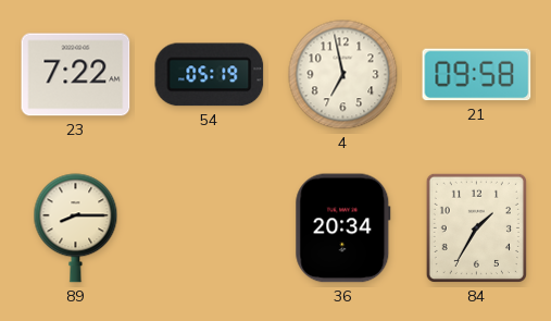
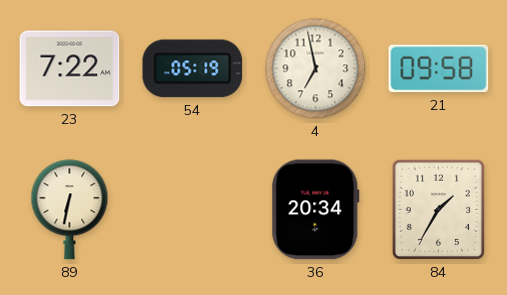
89: 8:15 -> 6:32
